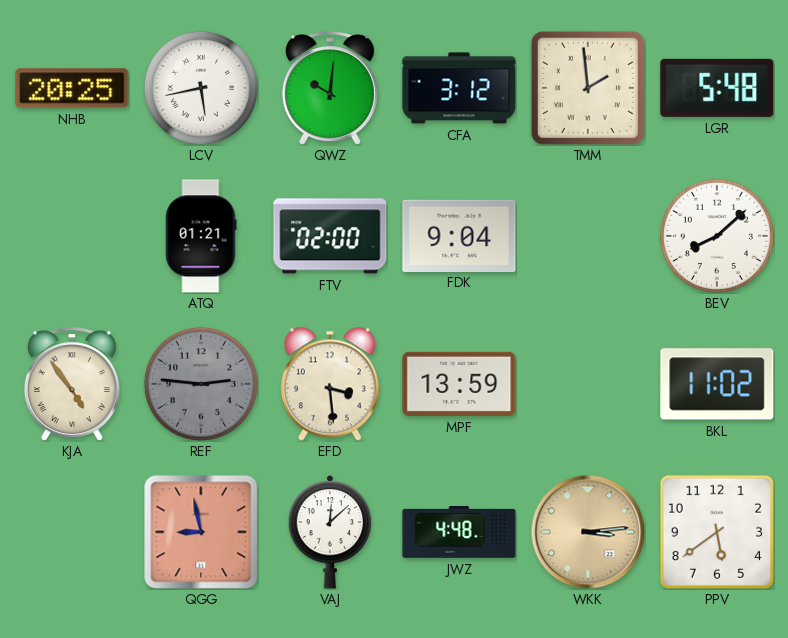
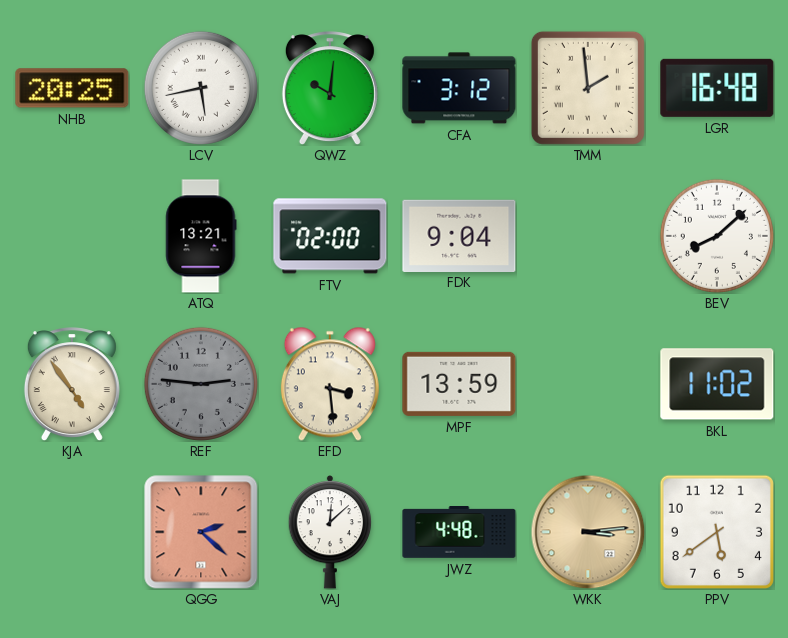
LGR: 5:48 -> 16:48
ATQ: 01:21 -> 13:21
QGG: 8:58 -> 2:22
